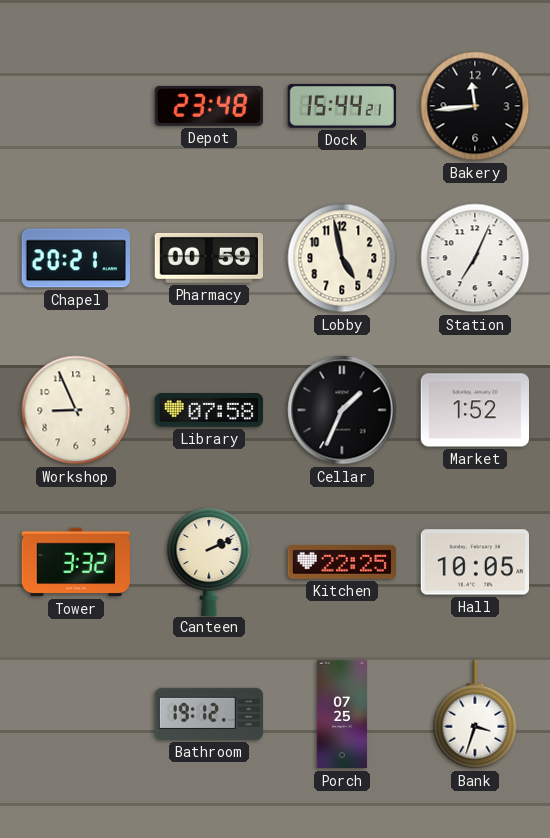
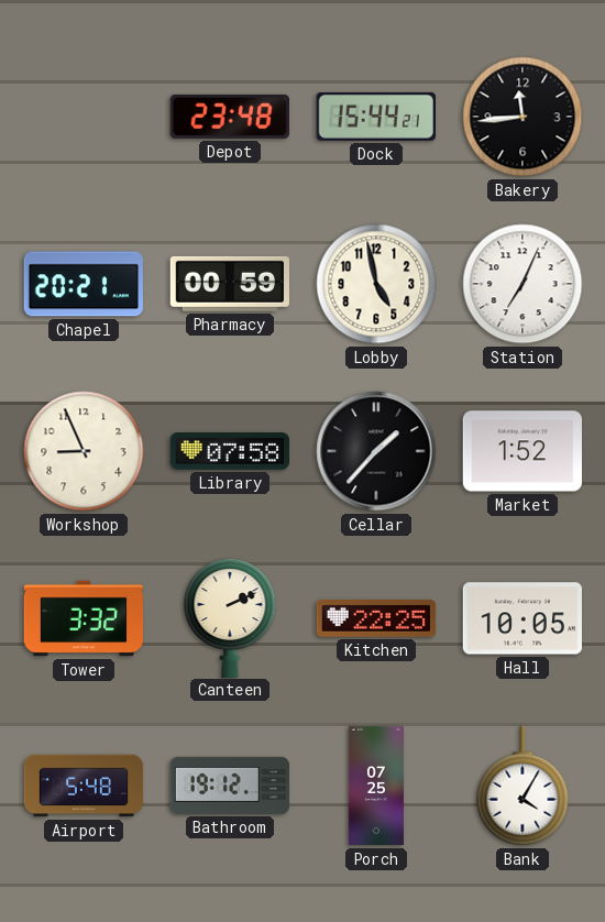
Cellar: 1:34 -> 1:37
Airport: none -> 5:48
Bank: 3:33 -> 4:05
